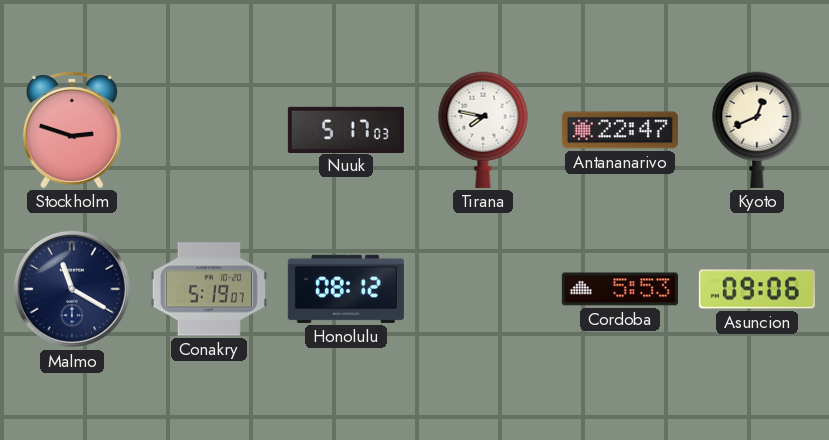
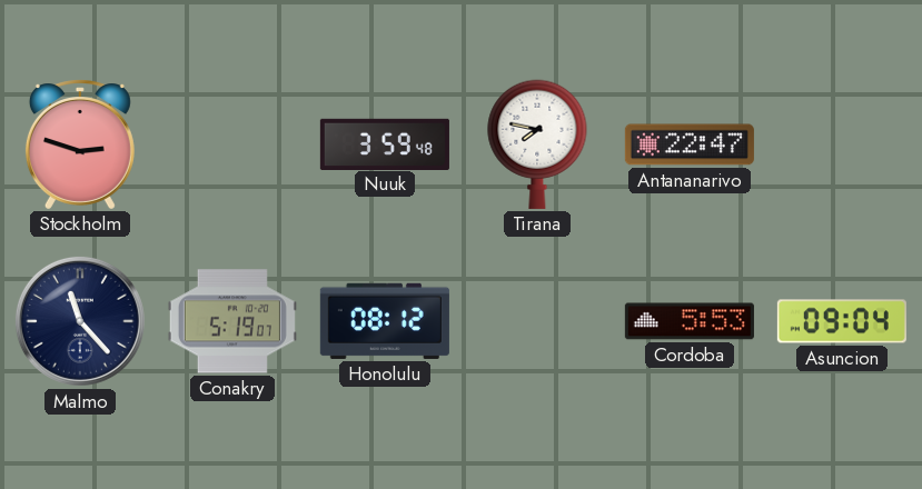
Nuuk: 5:17 -> 3:59
Kyoto: 12:41 -> none
Malmo: 11:20 -> 11:23
Asuncion: 09:06 -> 09:04
